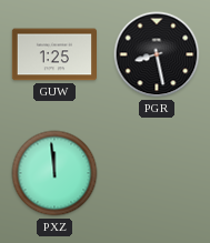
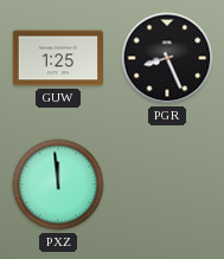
PGR: 8:28 -> 8:26
